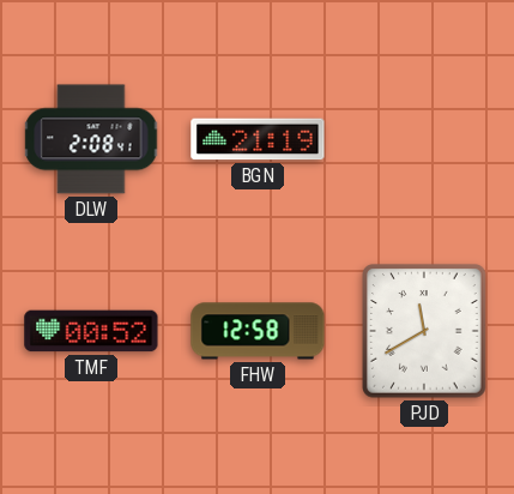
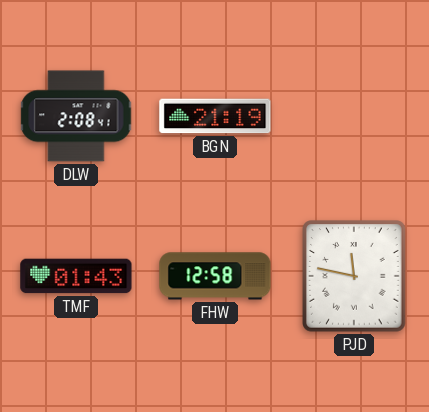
TMF: 00:52 -> 01:43
PJD: 11:40 -> 11:47
